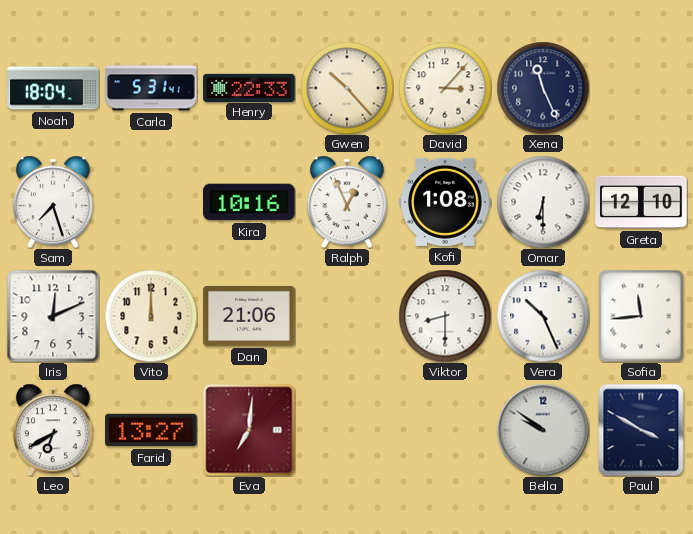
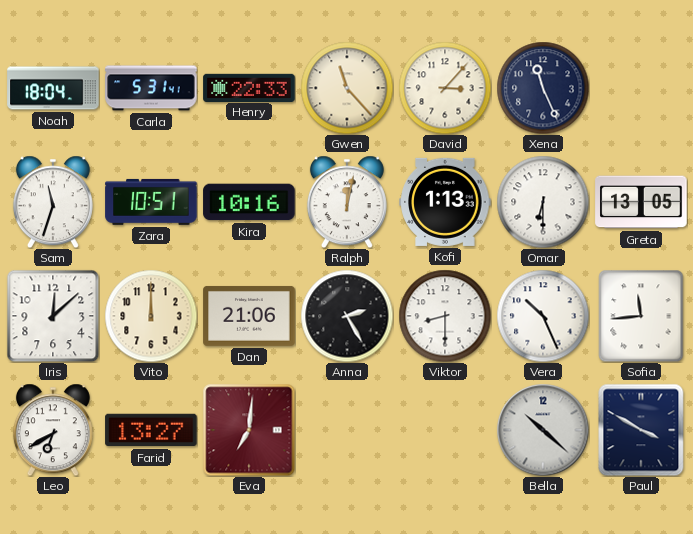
Gwen: 10:23 -> 11:23
Sam: 7:27 -> 11:33
Zara: none -> 10:51
Ralph: 12:56 -> 12:02
Kofi: 1:08 -> 1:13
Greta: 12:10 -> 13:05
Iris: 12:11 -> 12:08
Anna: none -> 2:25
Bella: 9:51 -> 10:22
